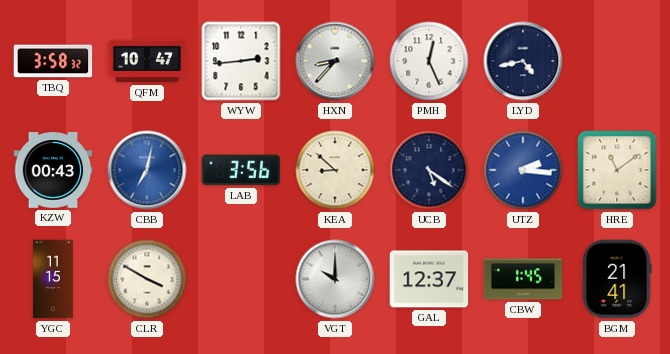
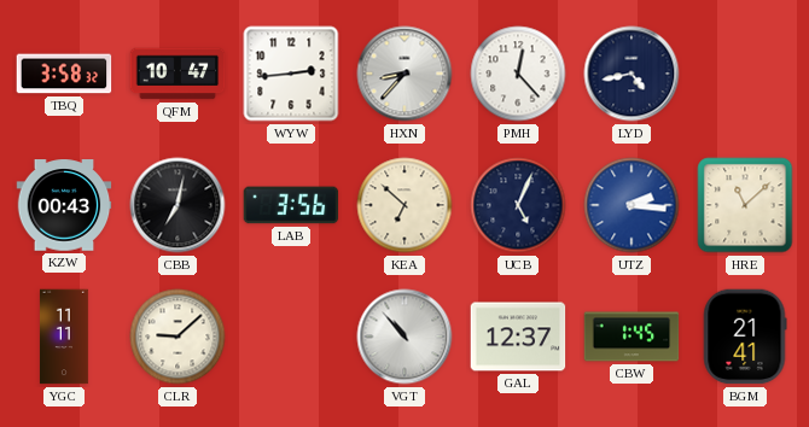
PMH: 12:26 -> 12:23
CBB dial: blue -> black
KEA: 8:52 -> 6:52
UCB: 5:21 -> 5:04
HRE: 11:09 -> 11:08
YGC: 11:15 -> 11:11
CLR: 3:50 -> 9:08
VGT: 10:00 -> 10:53
